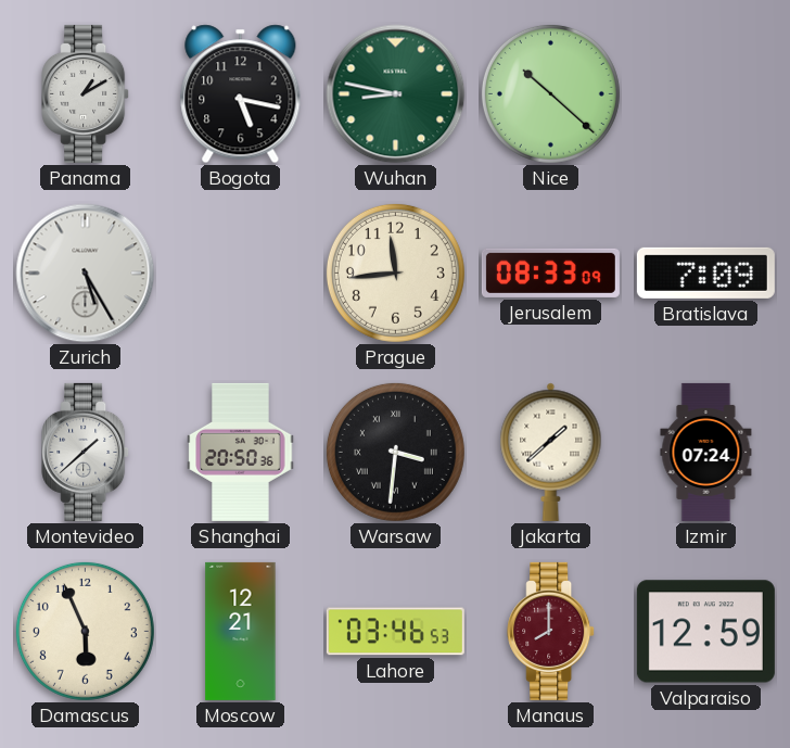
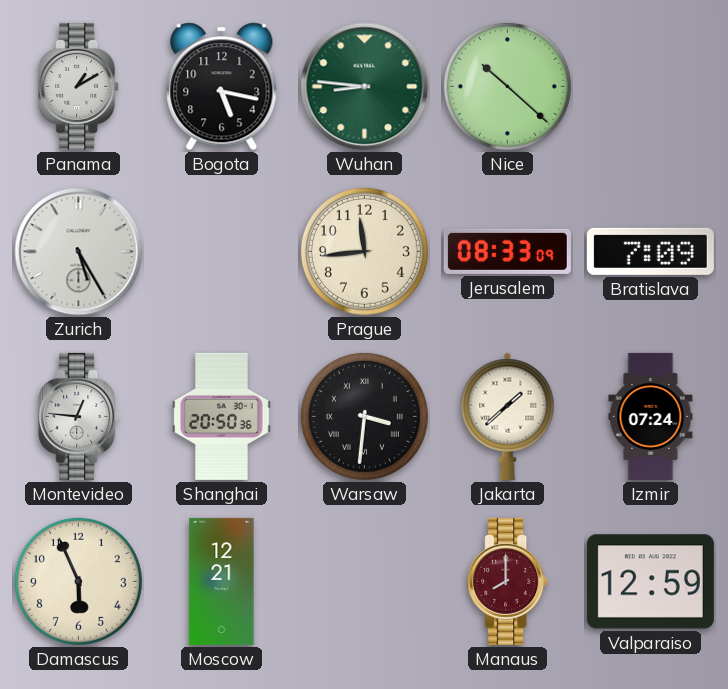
Wuhan: 8:47 -> 8:46
Montevideo: 1:38 -> 12:46
Lahore: 03:46 -> none
